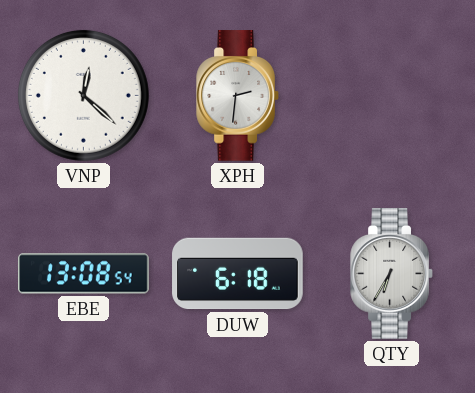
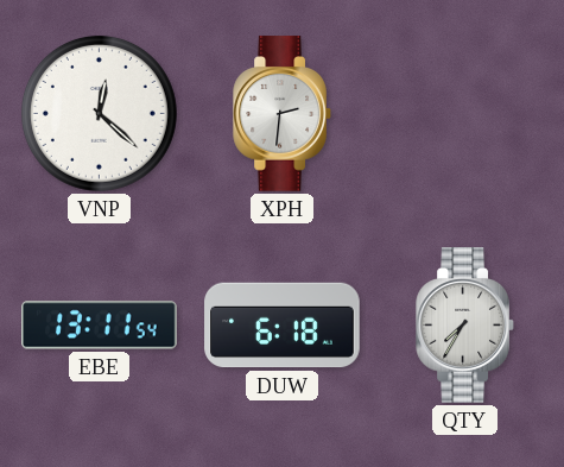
EBE: 13:08 -> 13:11
QTY: 6:35 -> 7:35
